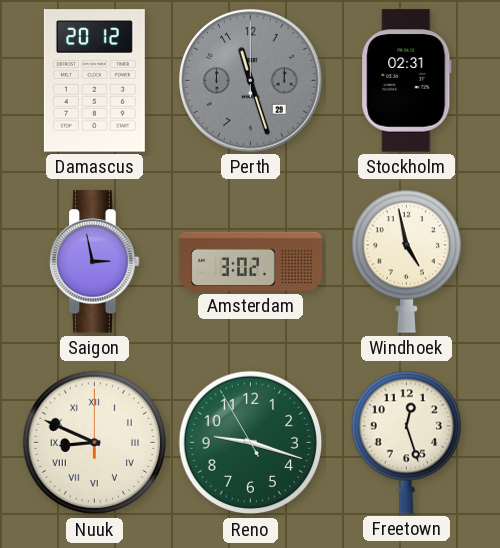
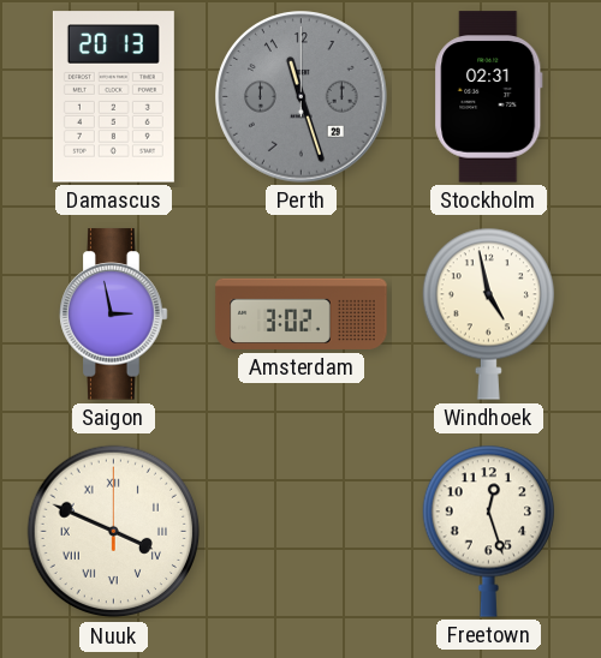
Damascus: 20:12 -> 20:13
Nuuk: 8:49 -> 3:49
Reno: 9:17 -> none
